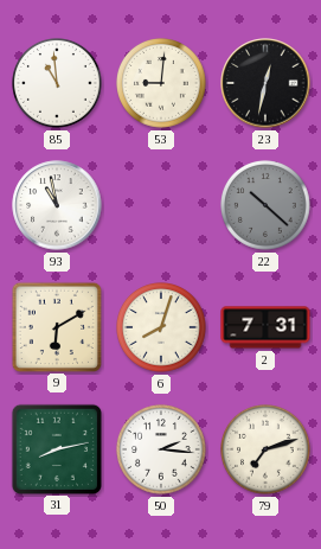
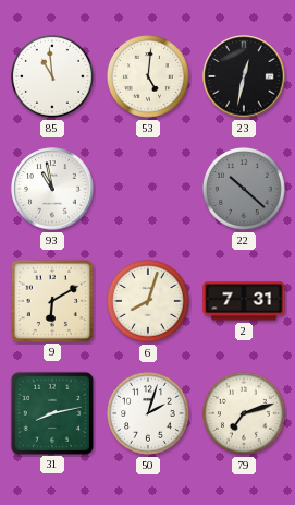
53: 9:01 -> 5:01
50: 2:16 -> 2:03
